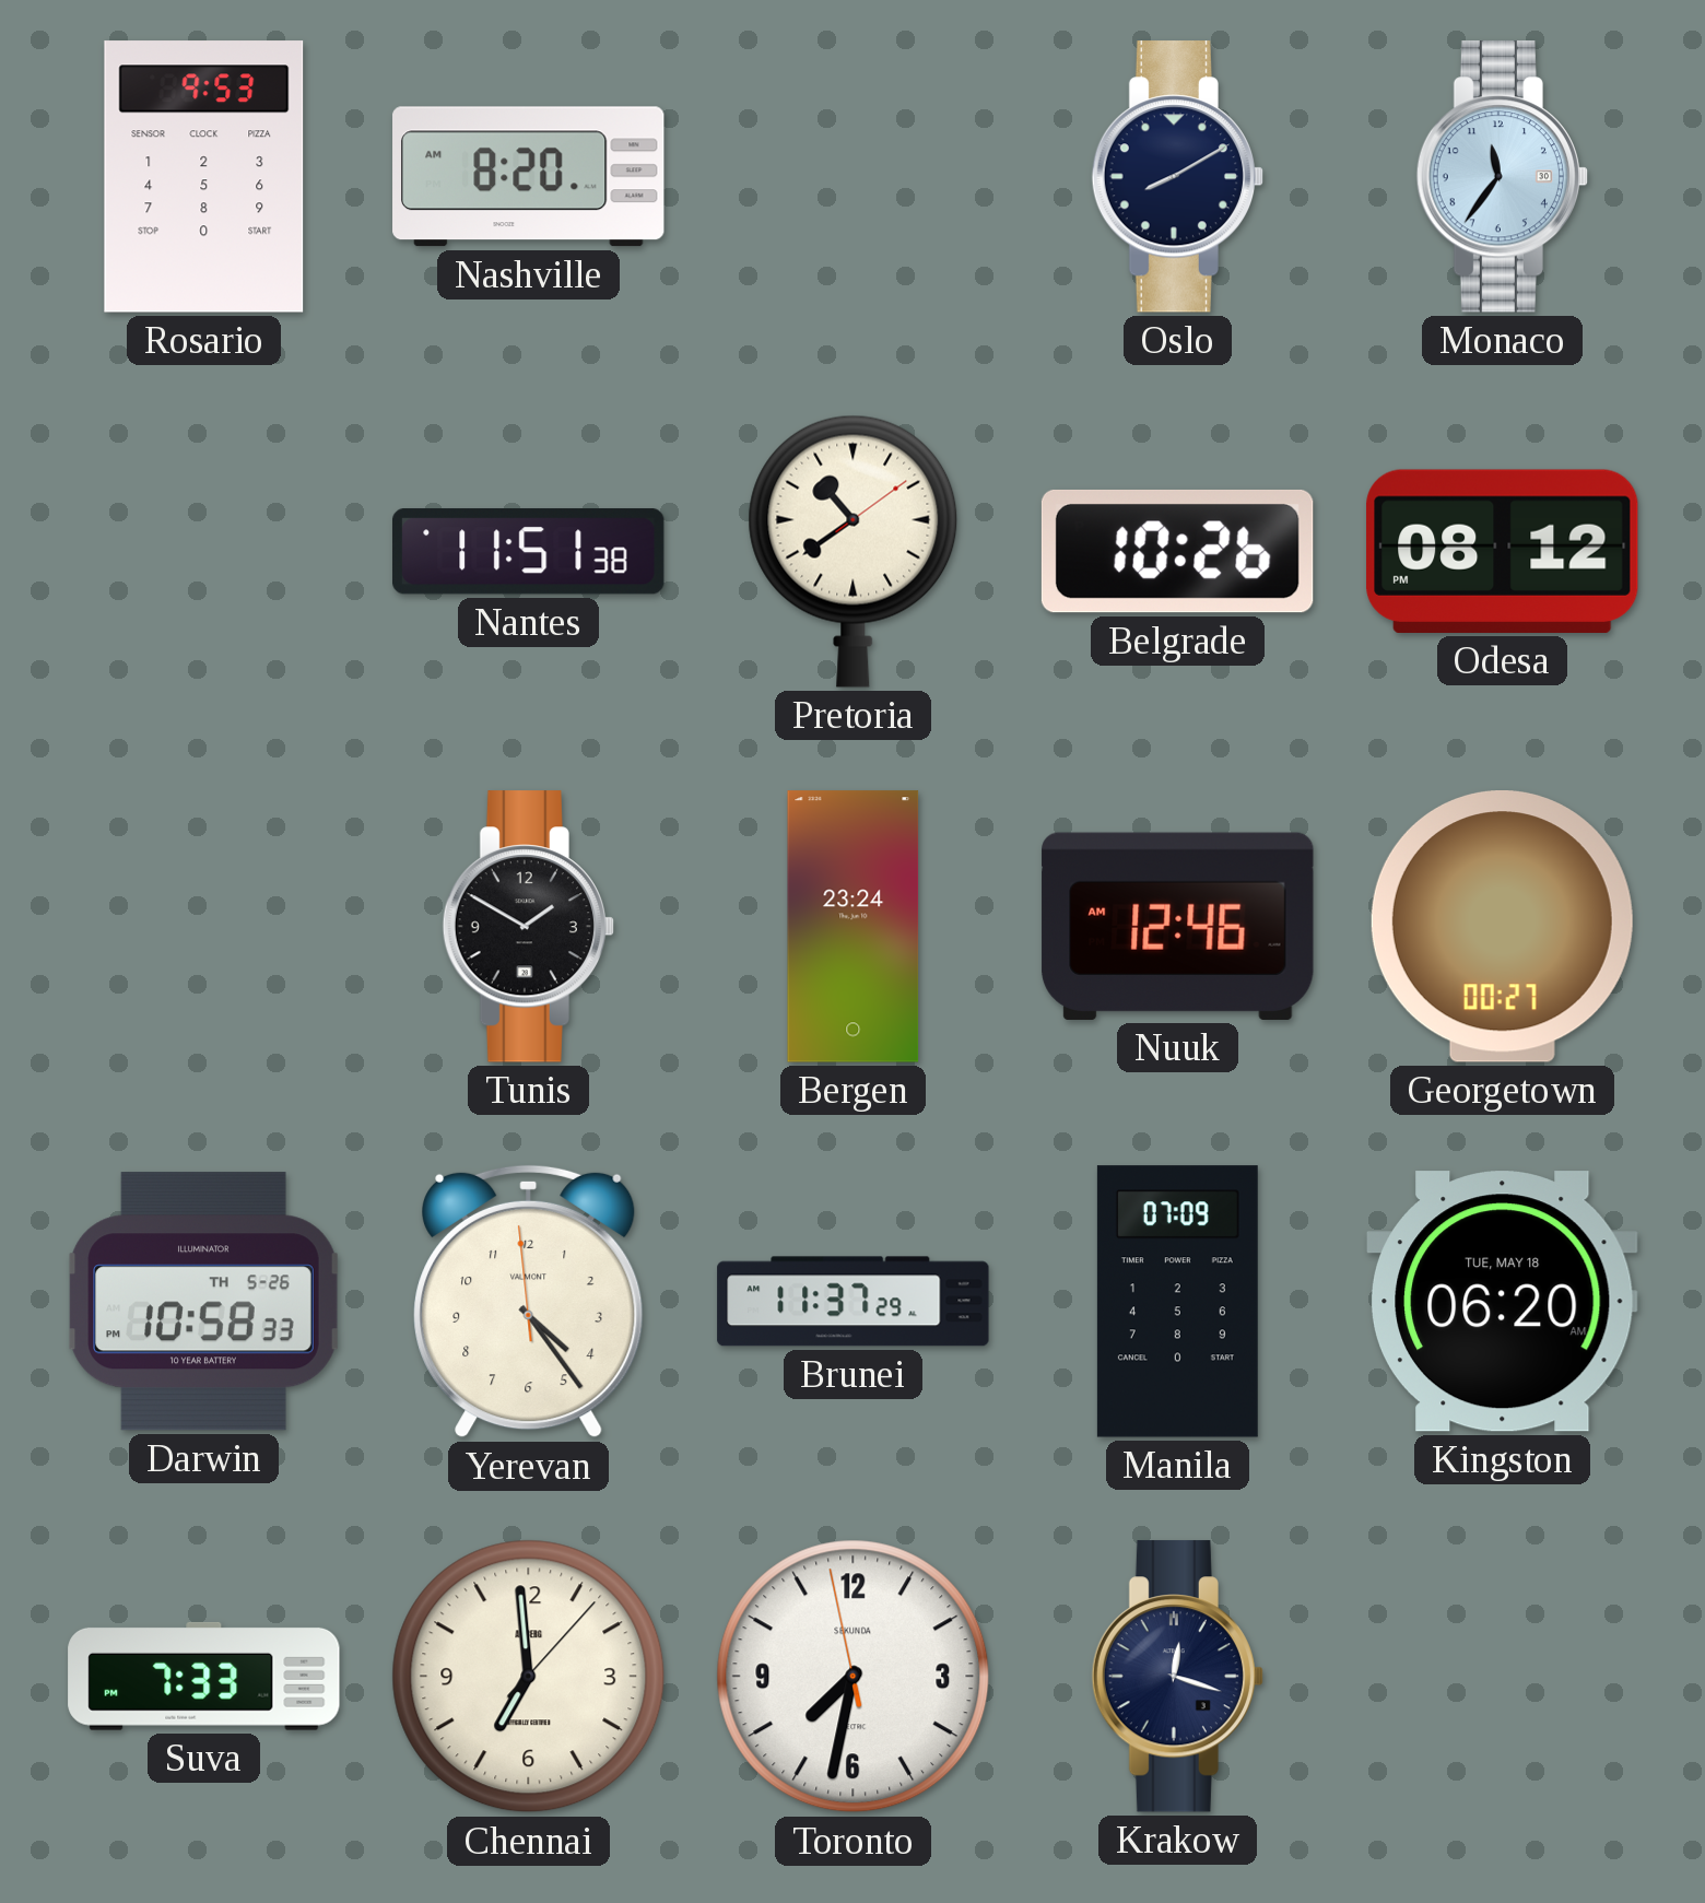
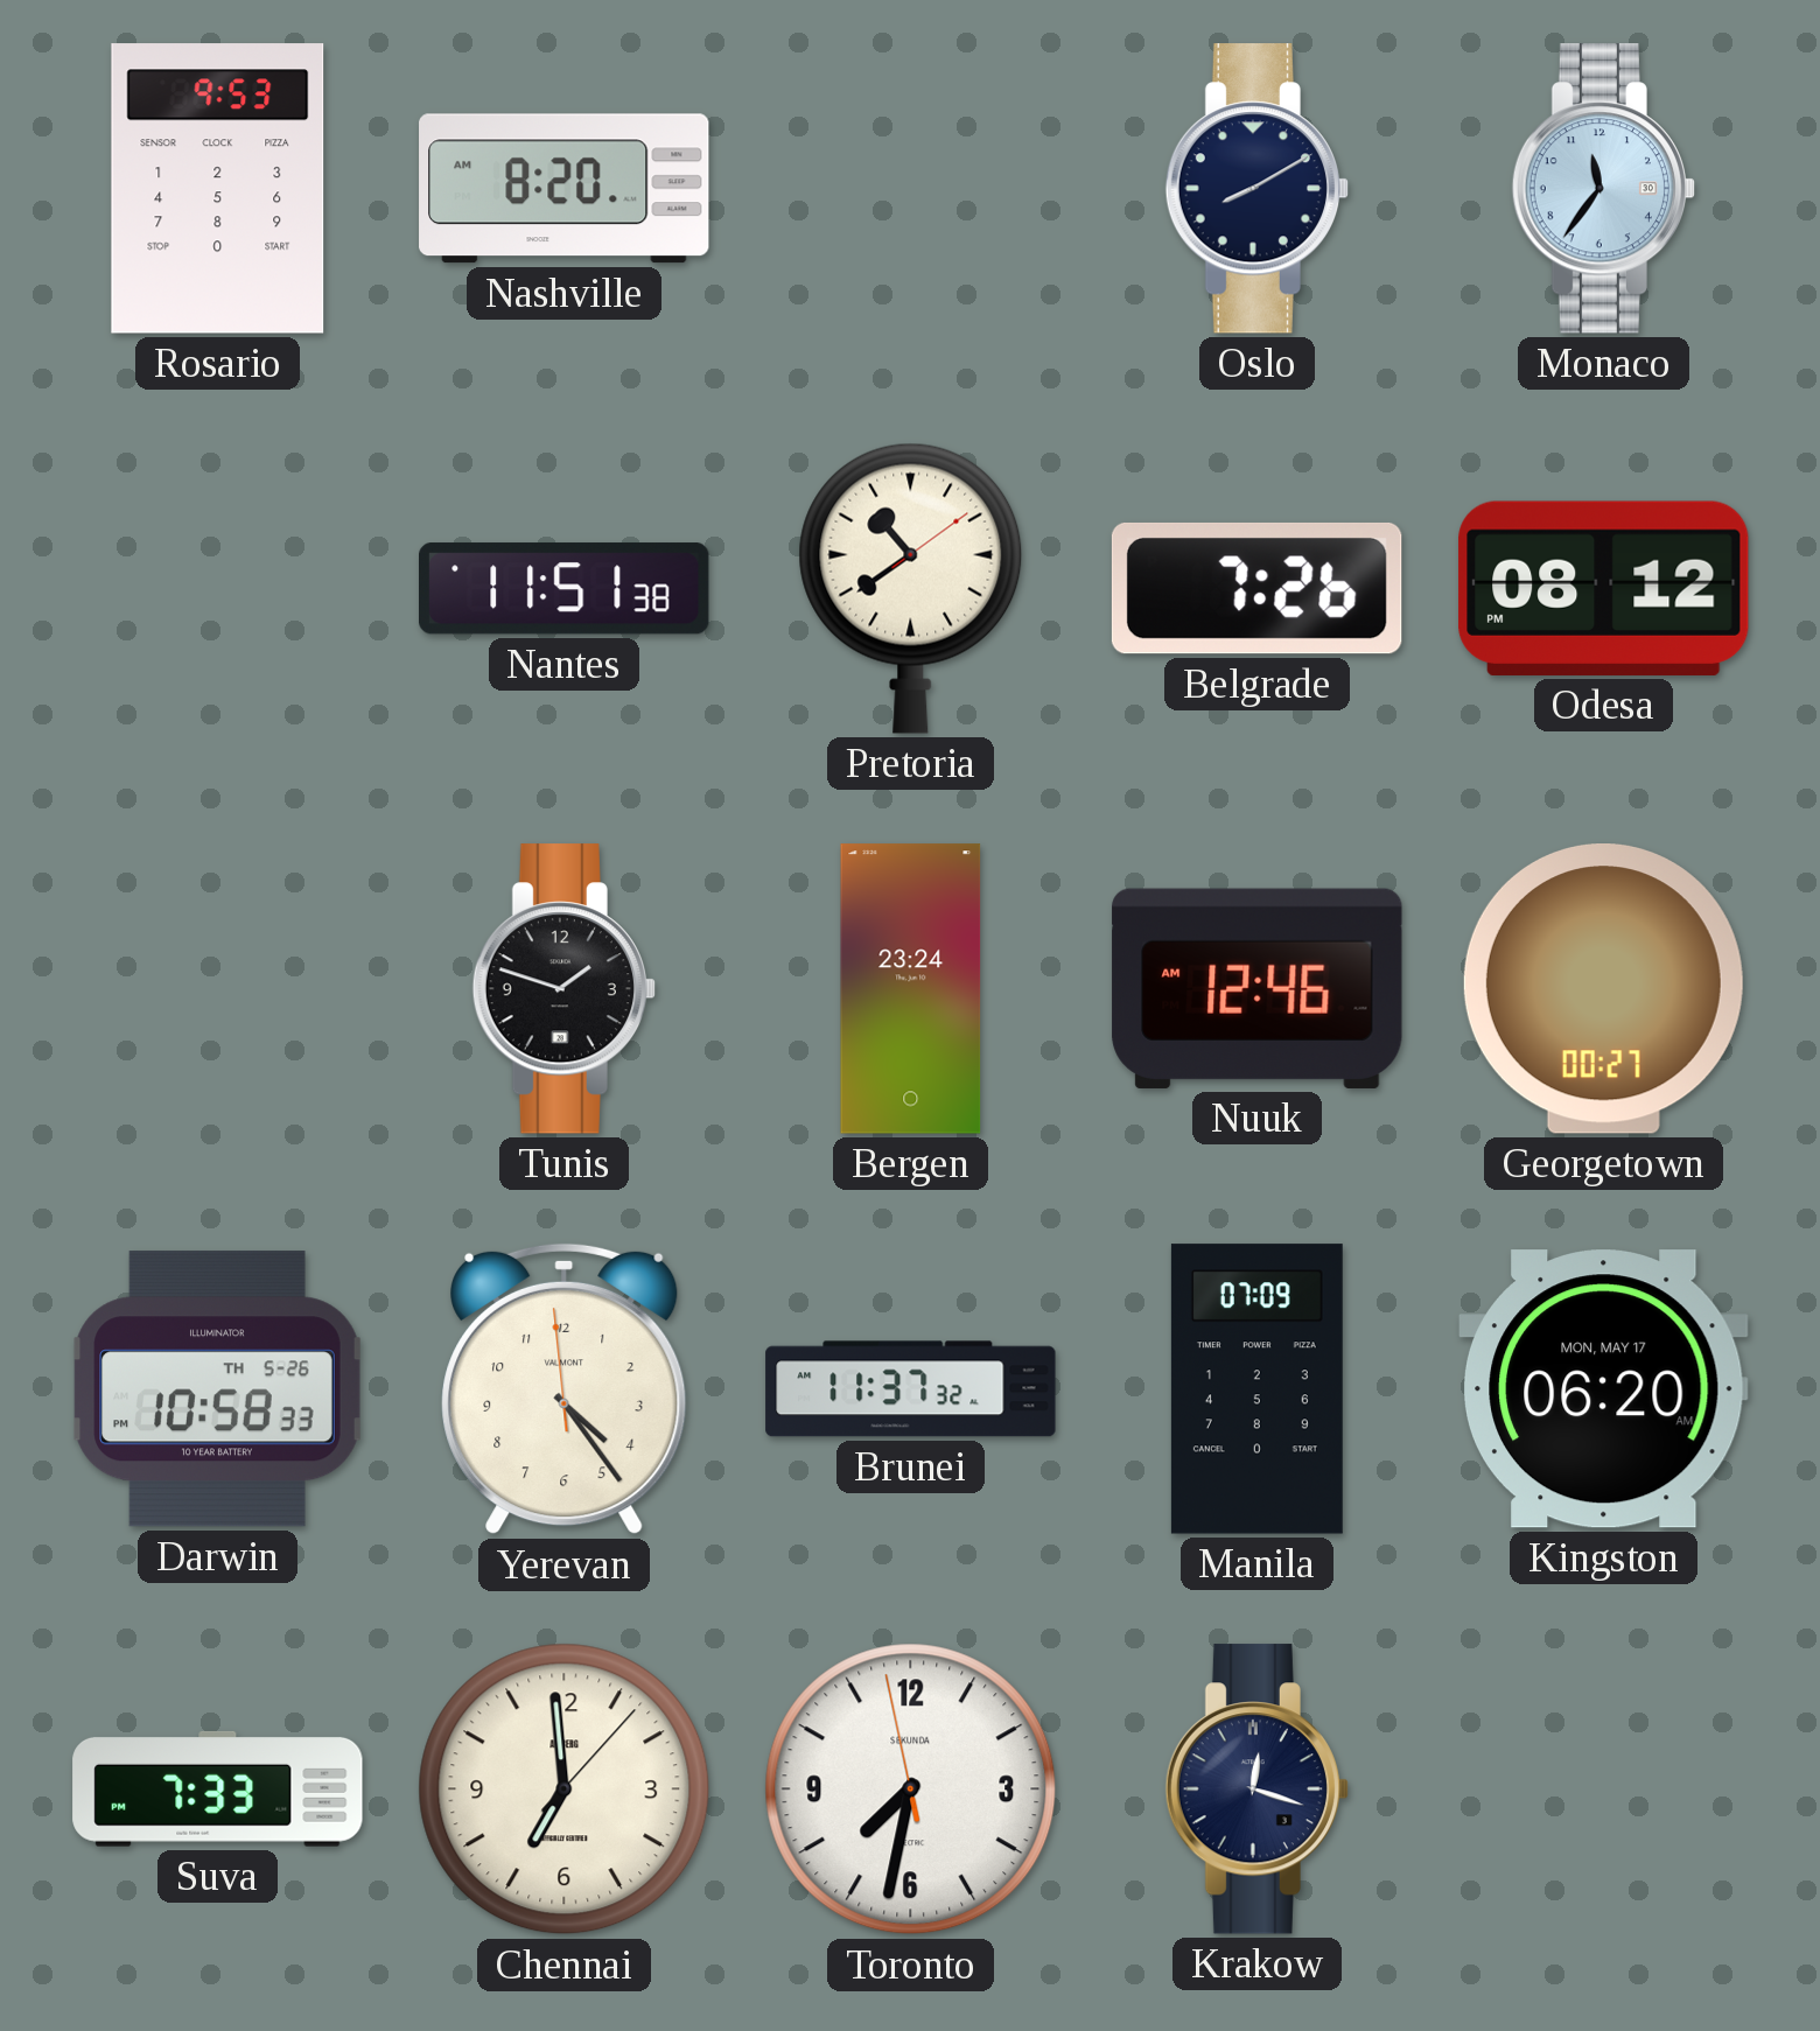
Belgrade: 10:26 -> 7:26
Tunis: 1:50 -> 1:48
Brunei: 11:37:29 -> 11:37:32
Kingston date: TUE, MAY 18 -> MON, MAY 17
